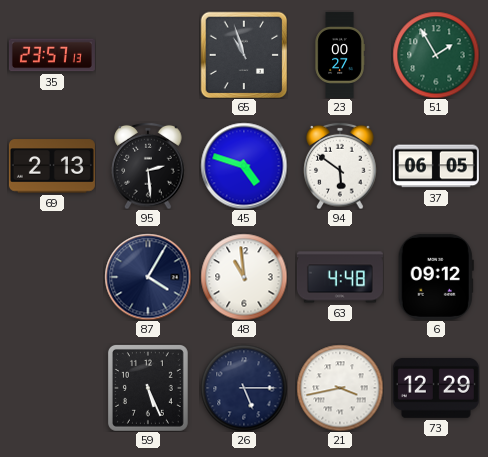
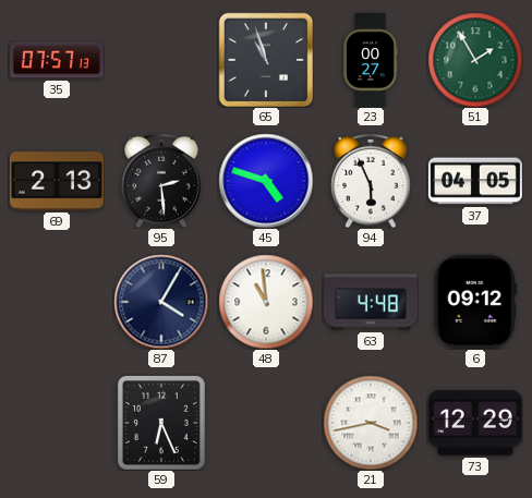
35: 23:57 -> 07:57
94: 5:51 -> 5:56
37: 06:05 -> 04:05
59: 5:26 -> 6:26
26: 5:15 -> none
